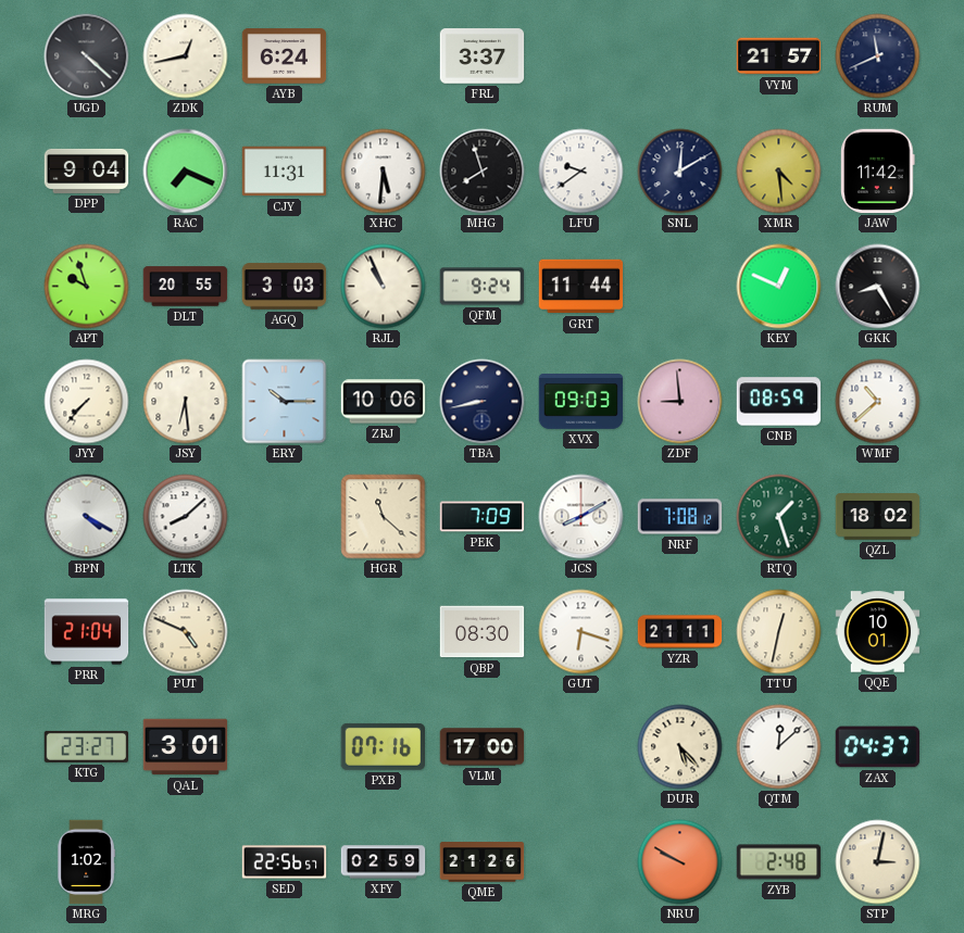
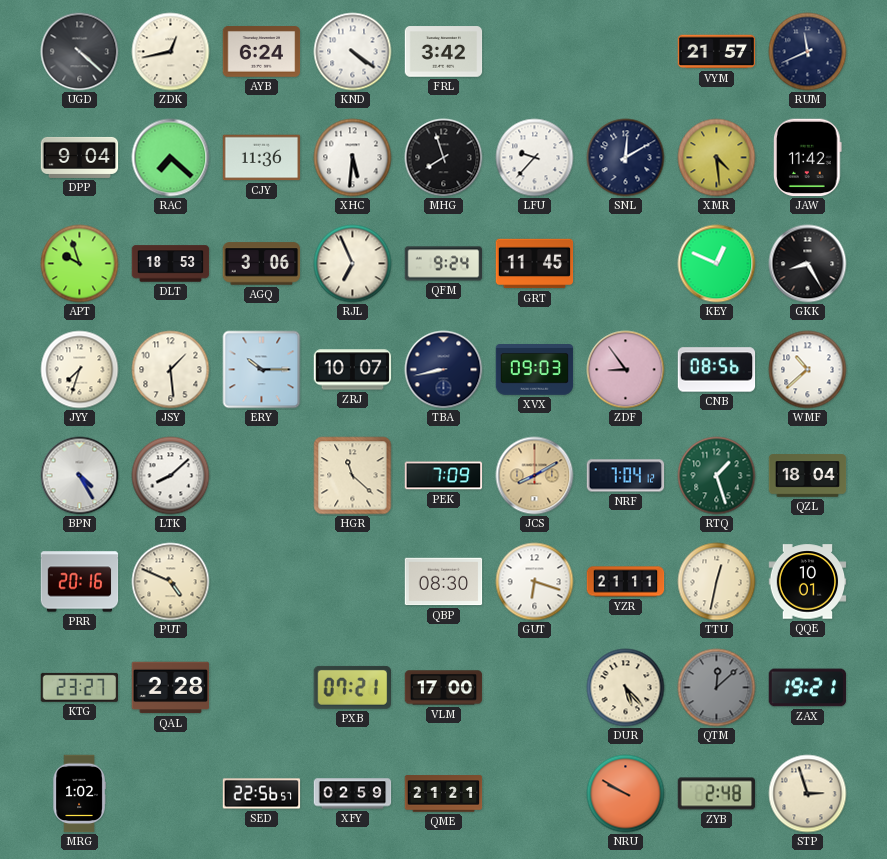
KND: none -> 4:21
FRL: 3:37 -> 3:42
RAC: 7:19 -> 7:22
CJY: 11:31 -> 11:36
LFU: 9:39 -> 9:37
DLT: 20:55 -> 18:53
AGQ: 3:03 -> 3:06
RJL: 10:56 -> 6:56
GRT: 11:44 -> 11:45
JYY: 7:37 -> 7:33
JSY: 6:29 -> 1:29
ZRJ: 10:06 -> 10:07
ZDF: 8:59 -> 8:54
CNB: 08:59 -> 08:56
BPN: 4:20 -> 4:25
JCS dial: white -> champagne
NRF: 7:08 -> 7:04
QZL: 18:02 -> 18:04
PRR: 21:04 -> 20:16
QAL: 3:01 -> 2:28
PXB: 07:16 -> 07:21
QTM dial: white -> grey
ZAX: 04:37 -> 19:21
QME: 21:26 -> 21:21
STP: 3:02 -> 2:57
